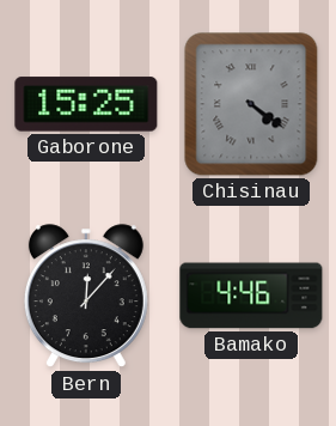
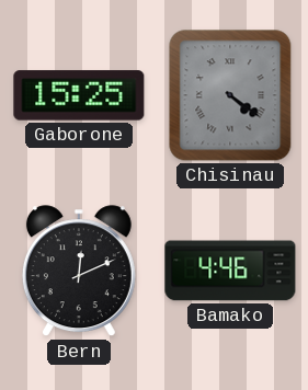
Bern: 12:07 -> 12:11
